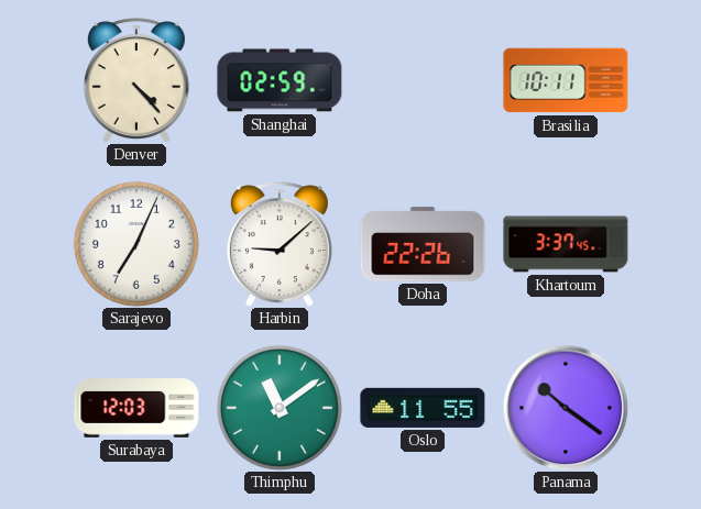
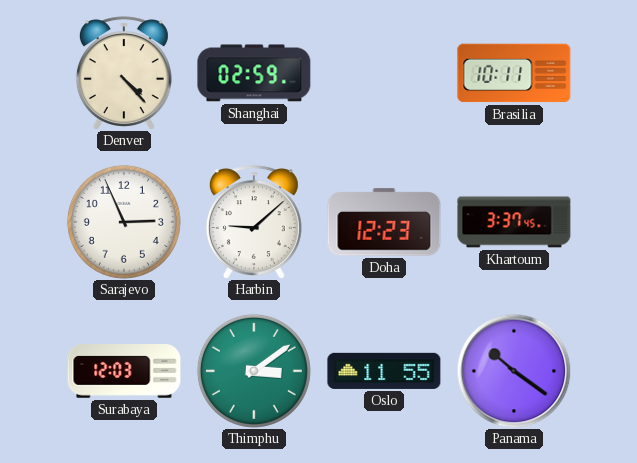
Sarajevo: 7:04 -> 2:56
Doha: 22:26 -> 12:23
Thimphu: 11:09 -> 3:09
